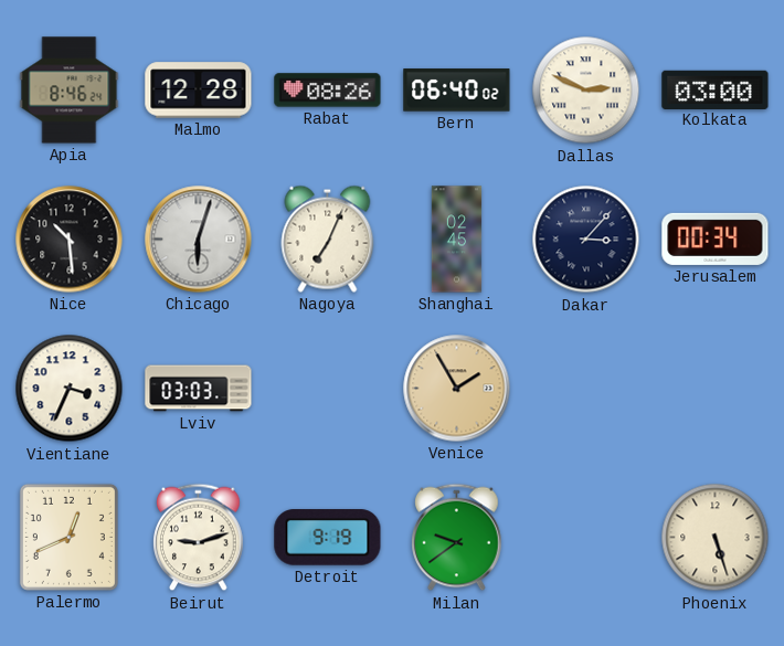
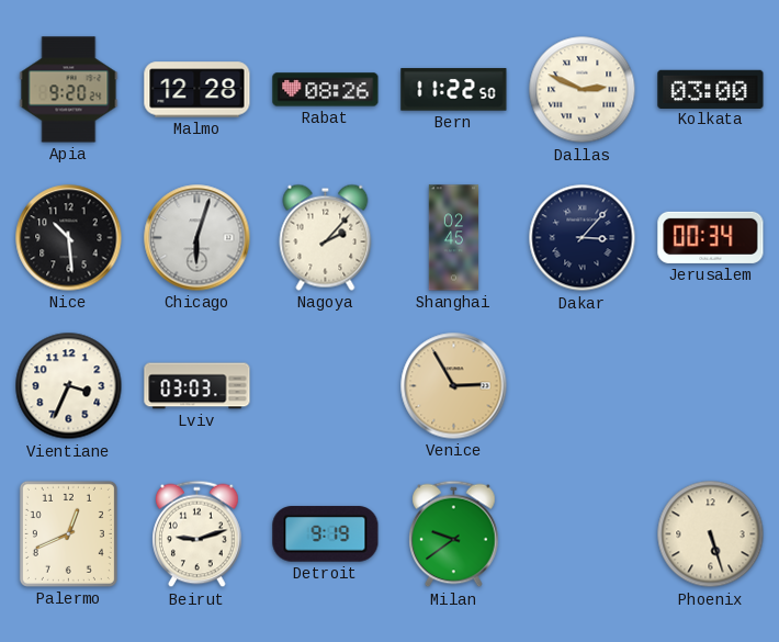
Apia: 8:46 -> 9:20
Bern: 06:40 -> 11:22
Nagoya: 7:04 -> 2:07
Venice: 1:55 -> 2:55
